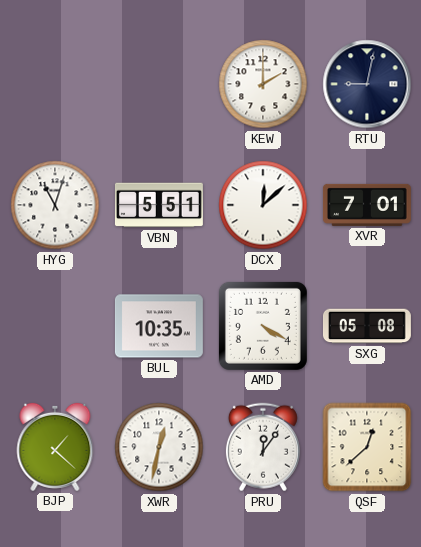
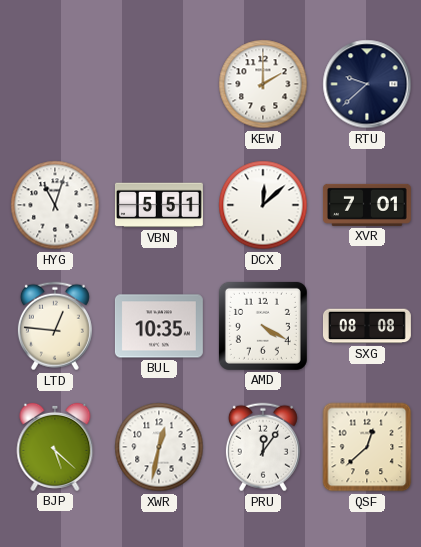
RTU: 9:02 -> 9:38
LTD: none -> 12:46
SXG: 05:08 -> 08:08
BJP: 1:22 -> 5:22
